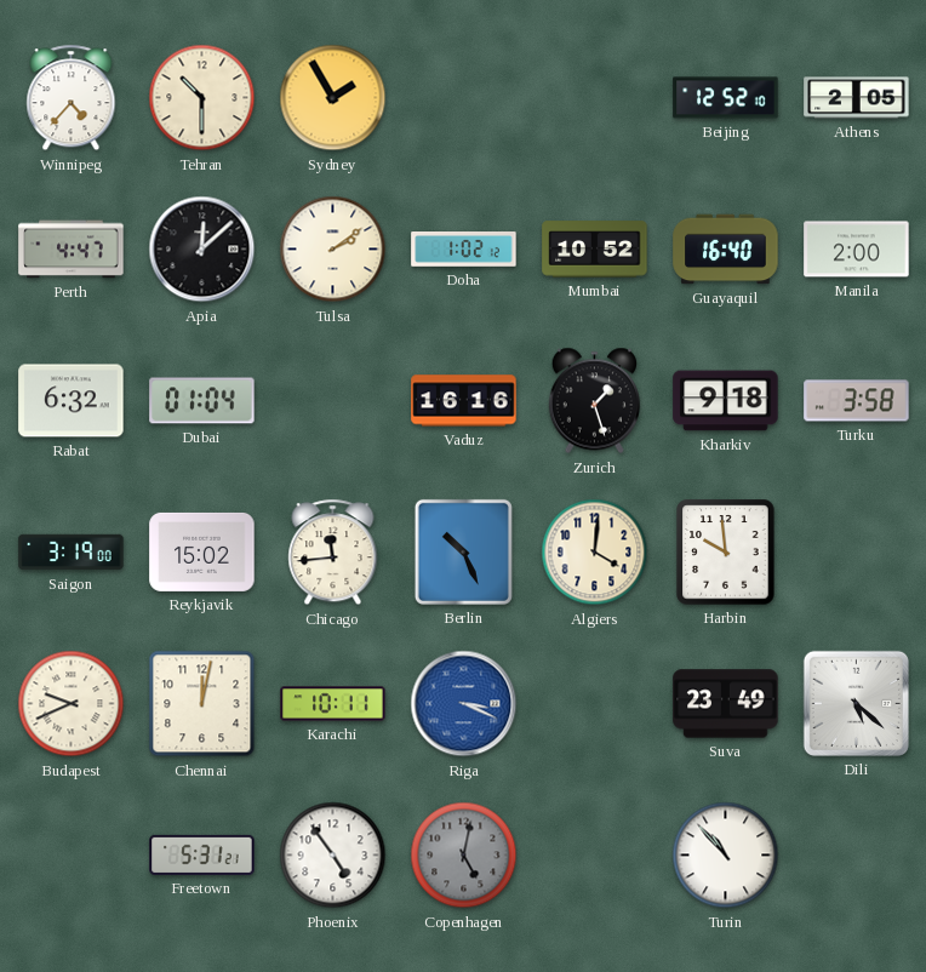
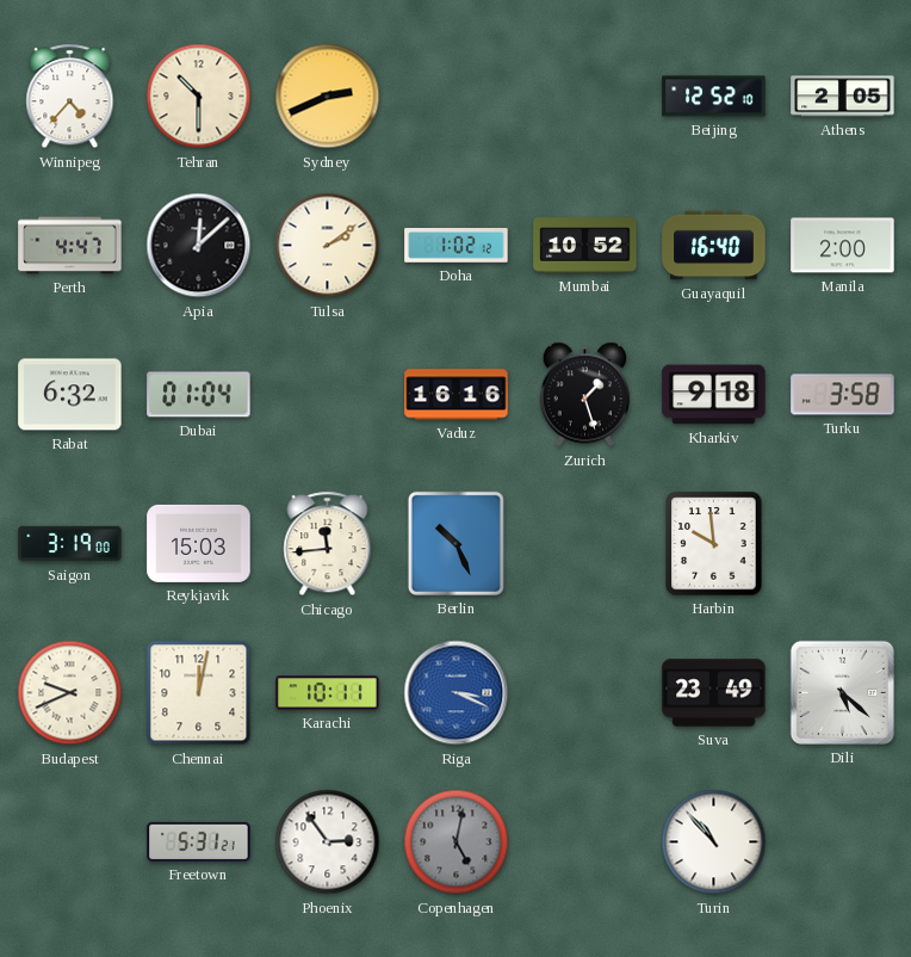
Sydney: 1:55 -> 2:41
Reykjavik: 15:02 -> 15:03
Algiers: 4:01 -> none
Phoenix: 4:54 -> 2:54
